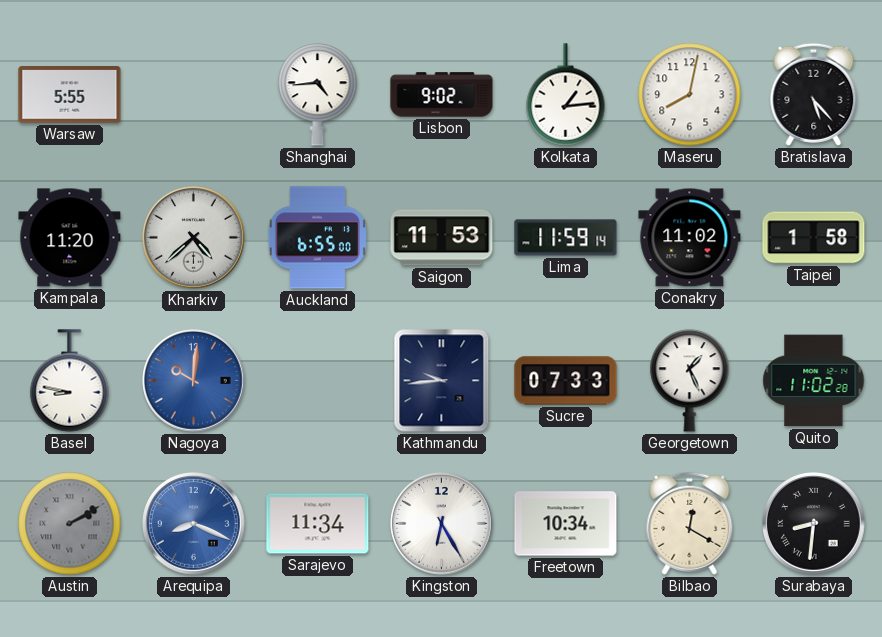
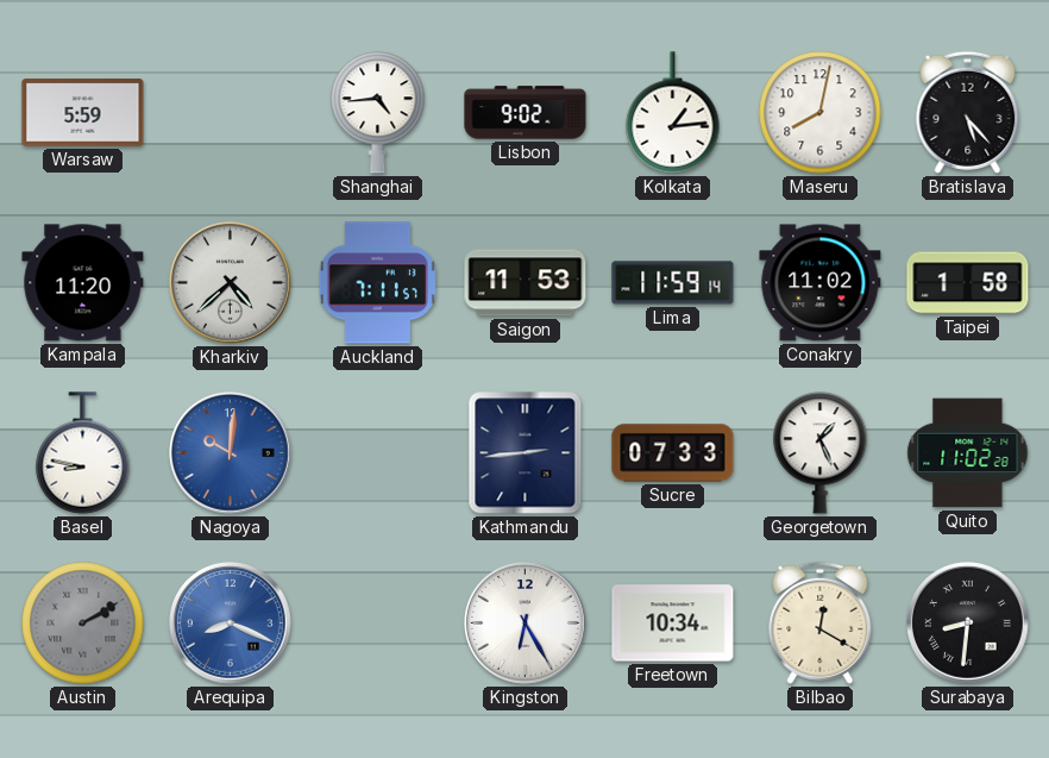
Warsaw: 5:55 -> 5:59
Auckland: 6:55 -> 7:11
Kathmandu: 9:44 -> 2:44
Sarajevo: 11:34 -> none
